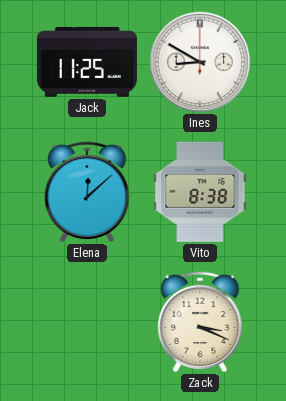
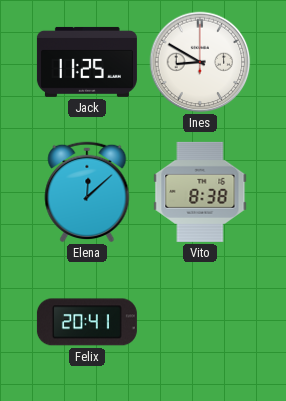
Felix: none -> 20:41
Zack: 3:19 -> none
